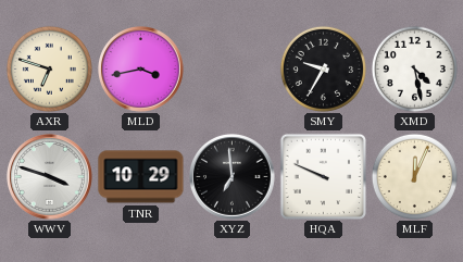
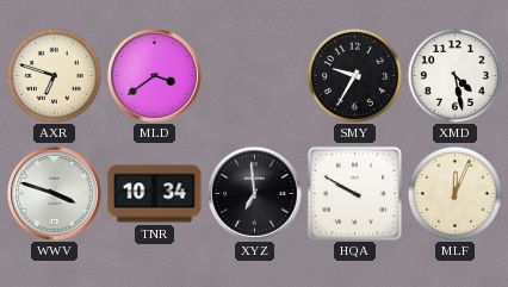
MLD: 3:43 -> 3:39
TNR: 10:29 -> 10:34
HQA: 9:49 -> 9:50
